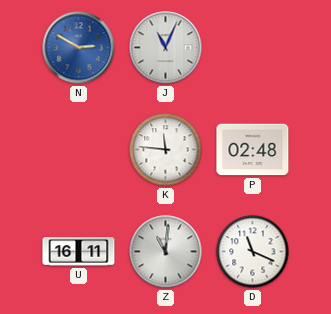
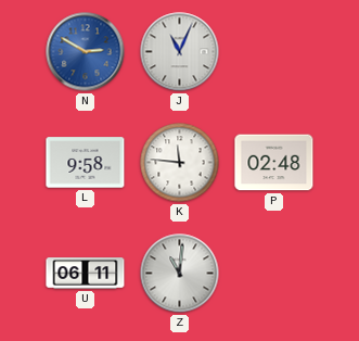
L: none -> 9:58
U: 16:11 -> 06:11
D: 11:19 -> none
